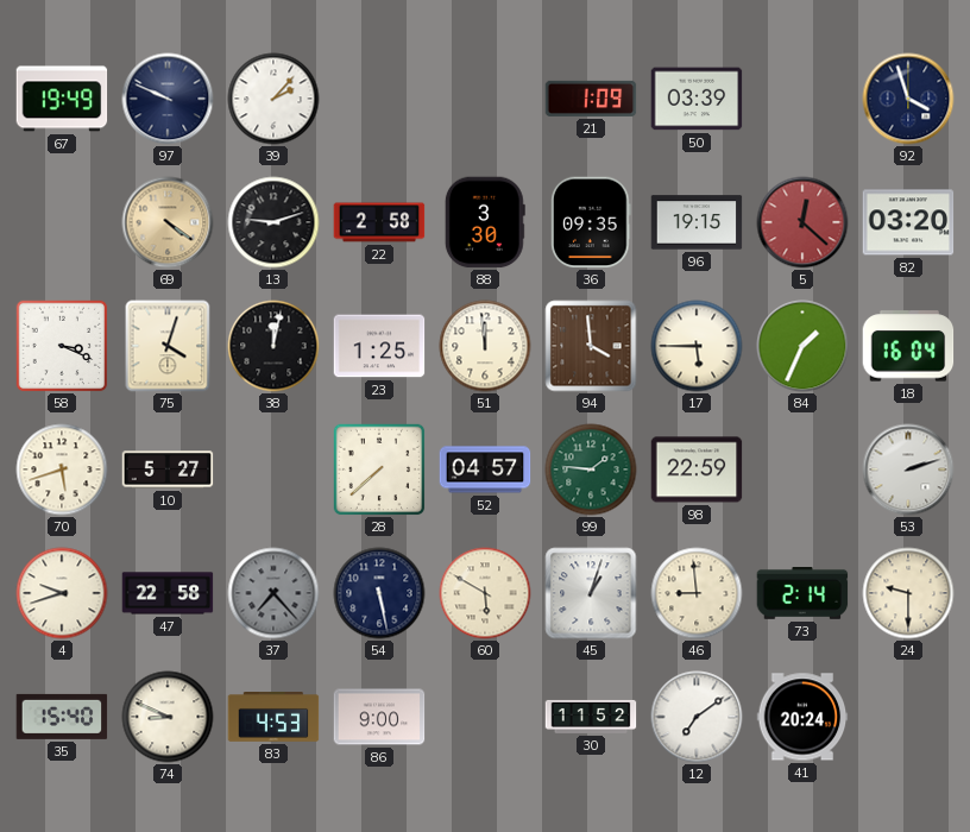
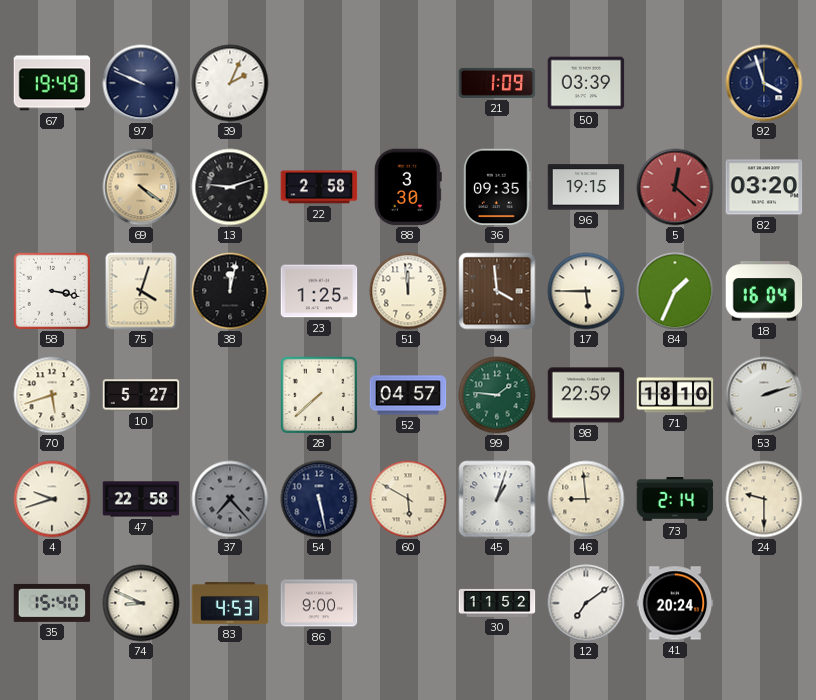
39: 2:07 -> 2:04
58: 3:19 -> 3:17
71: none -> 18:10
